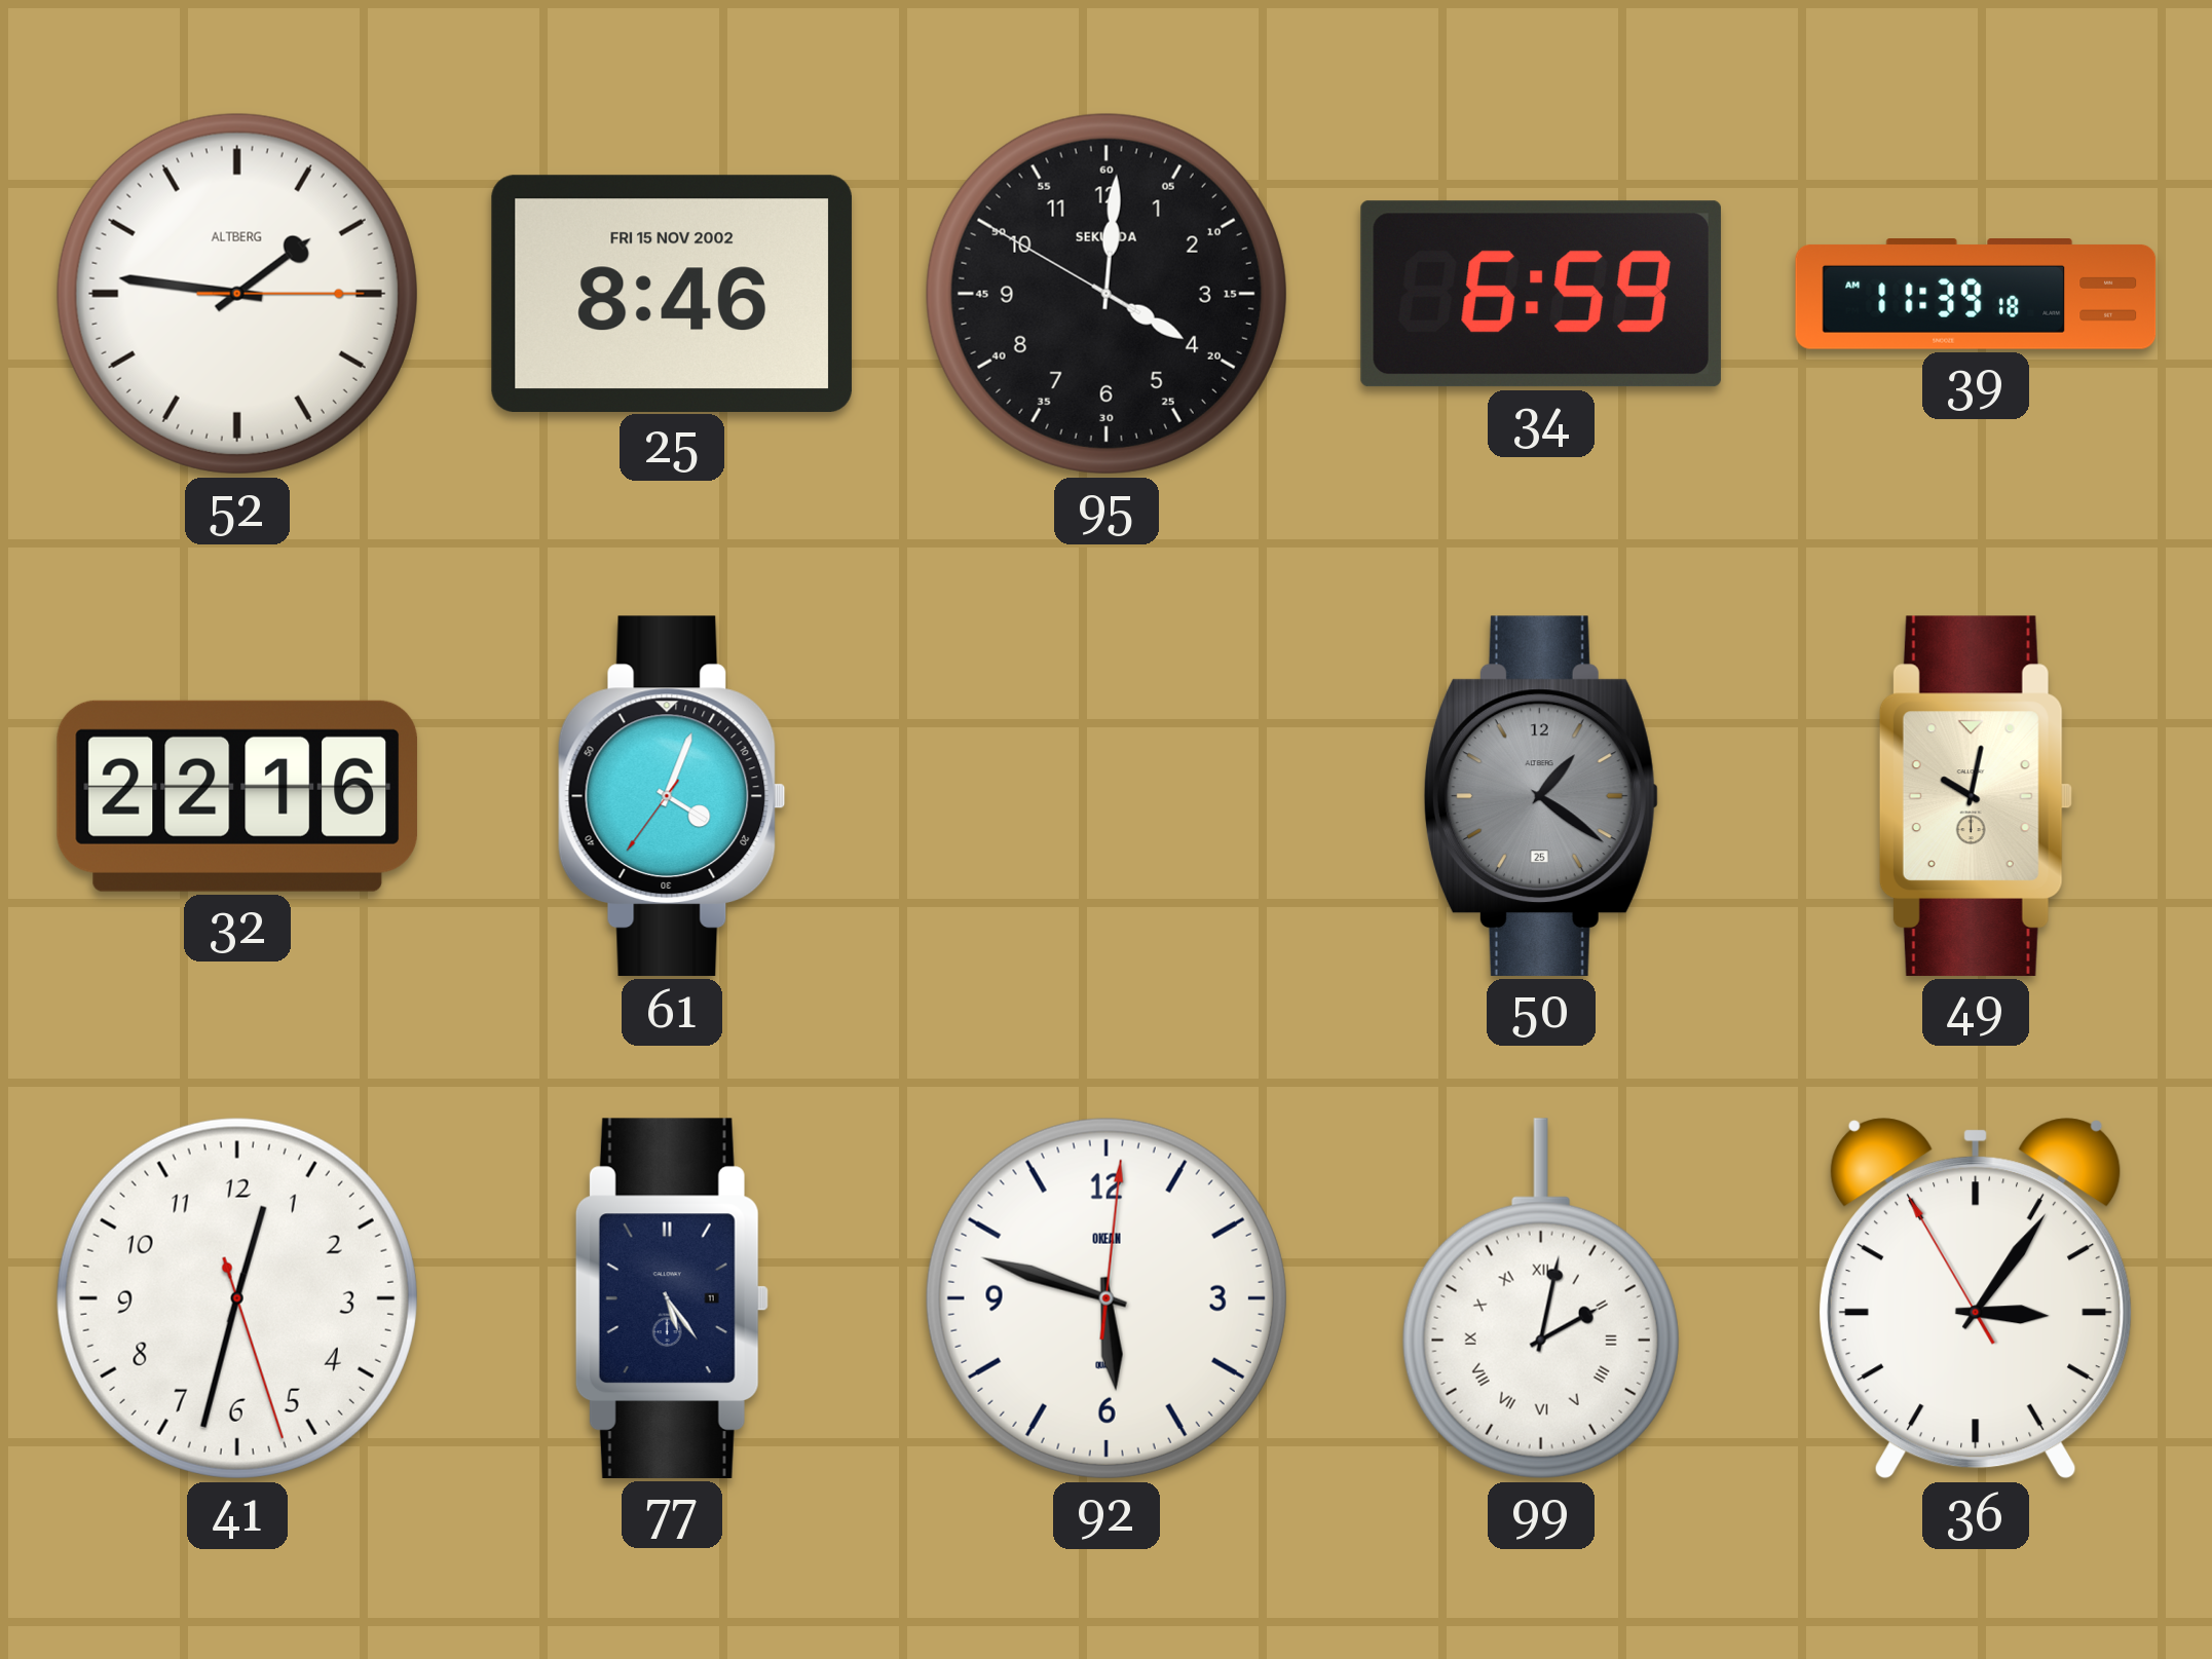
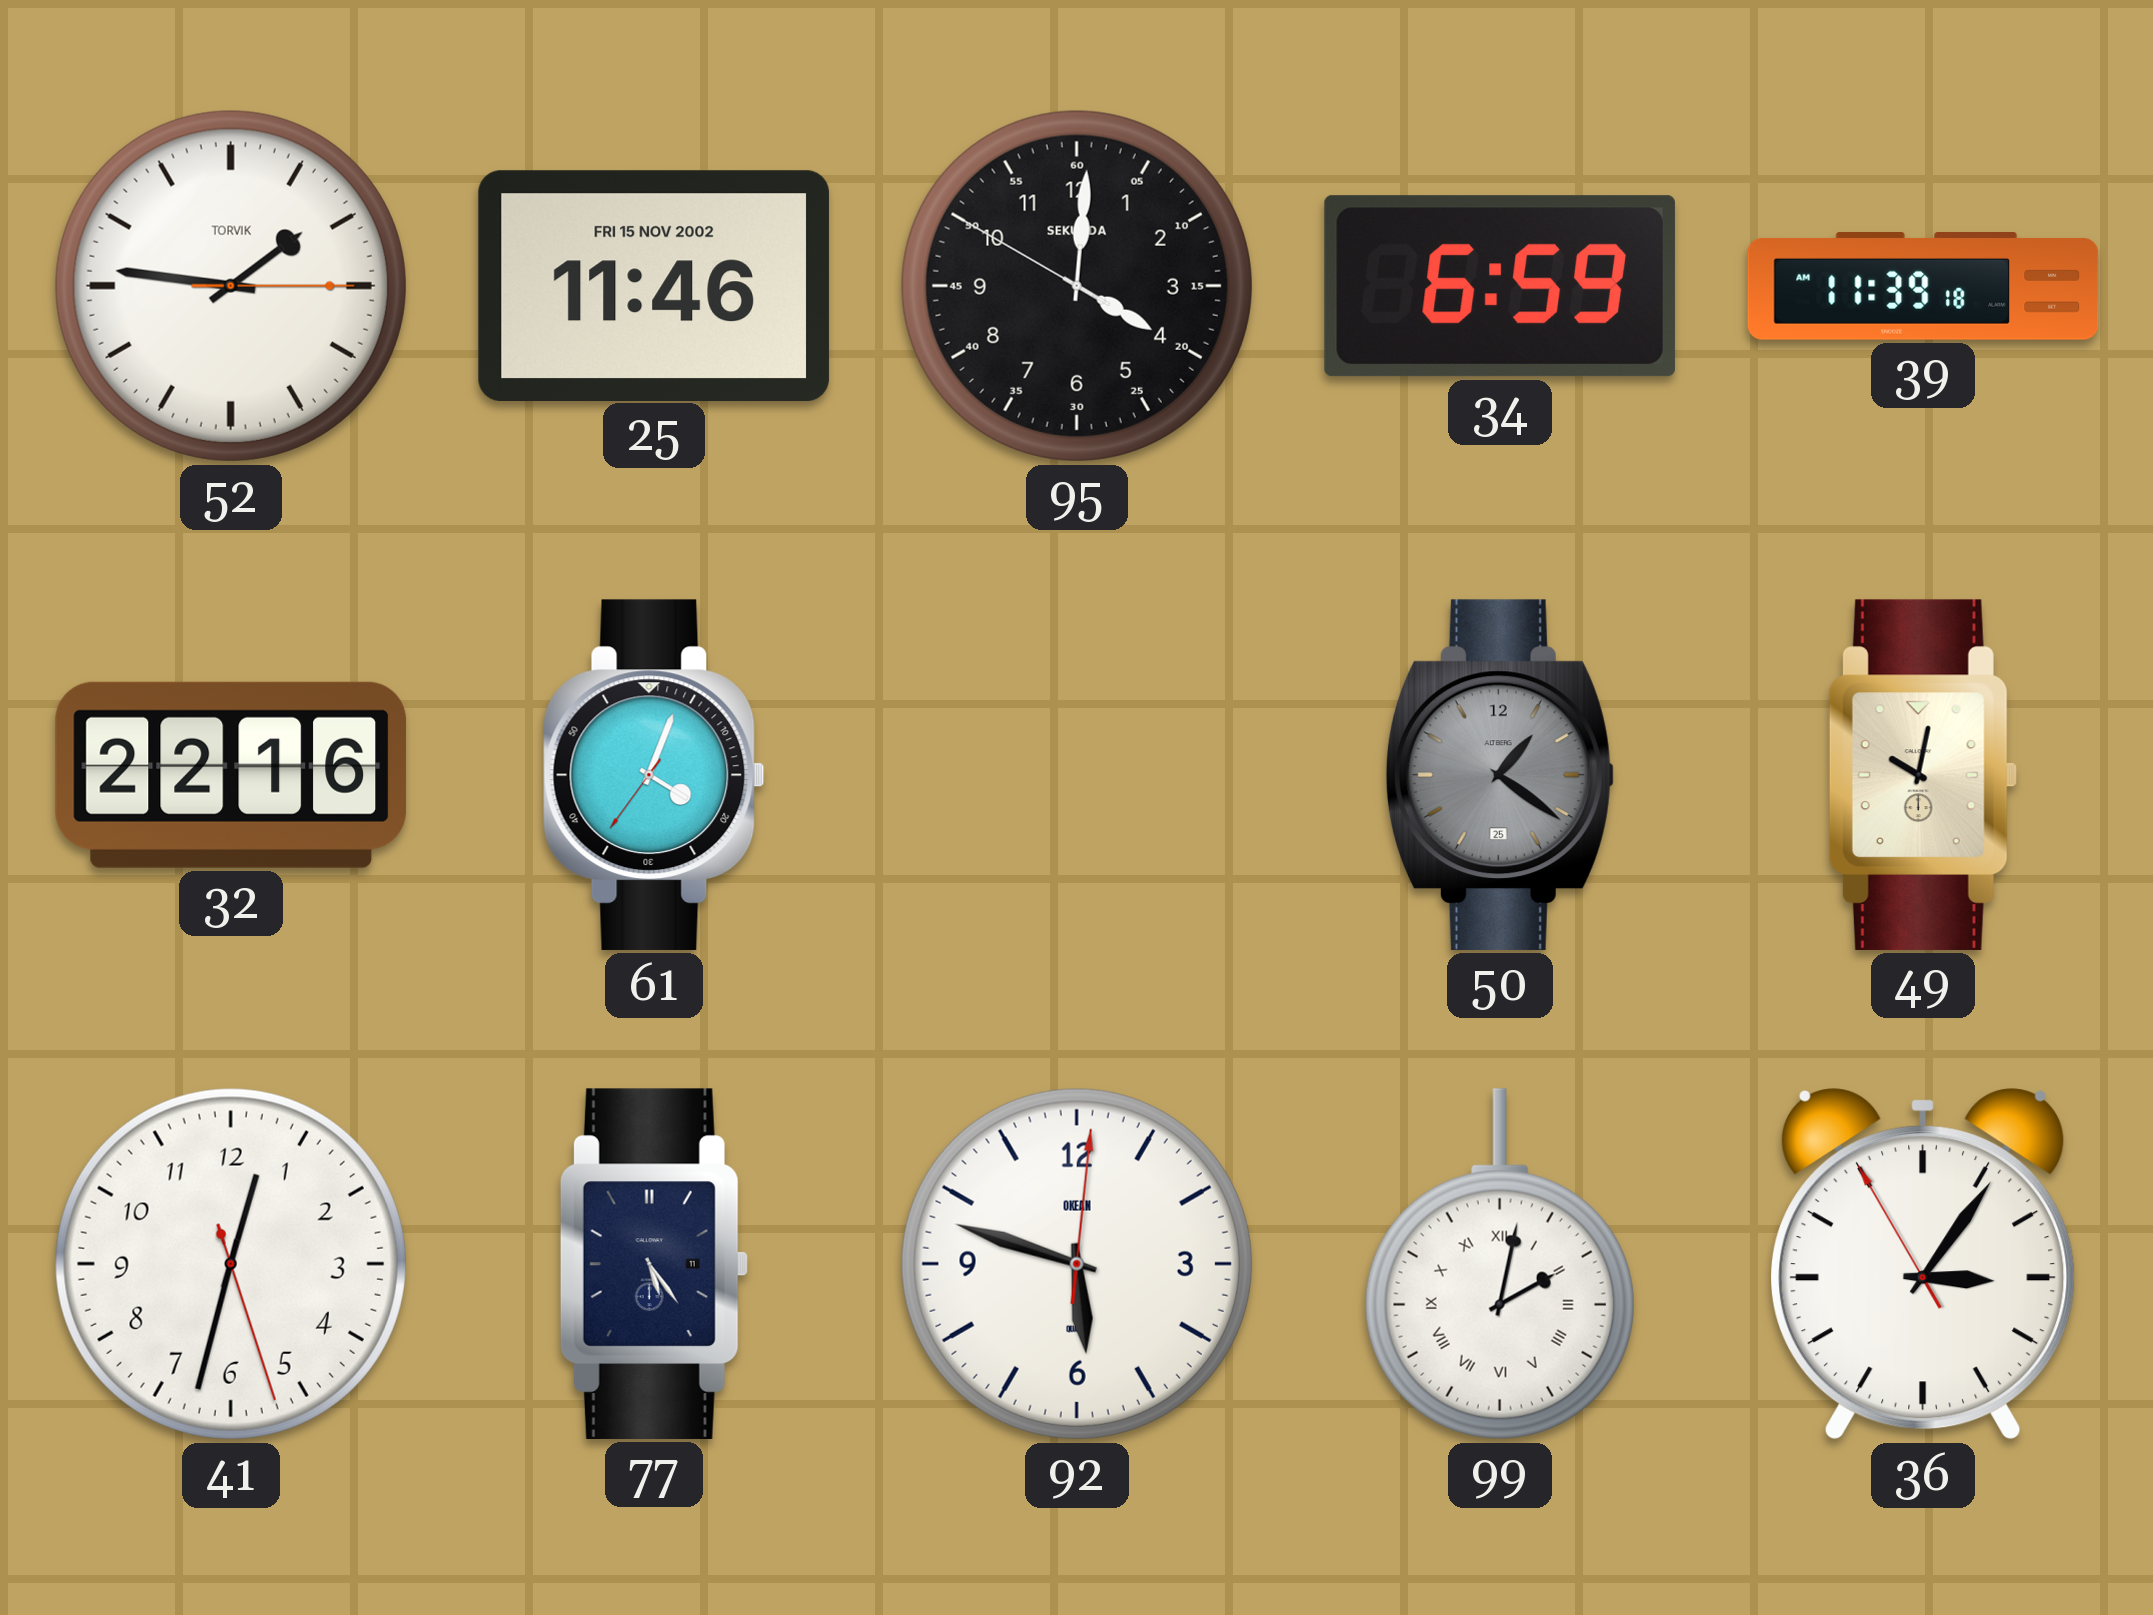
52 brand: ALTBERG -> TORVIK
25: 8:46 -> 11:46
